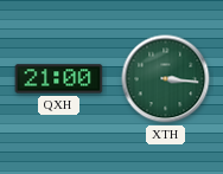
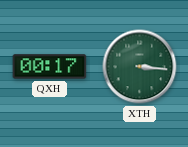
QXH: 21:00 -> 00:17
